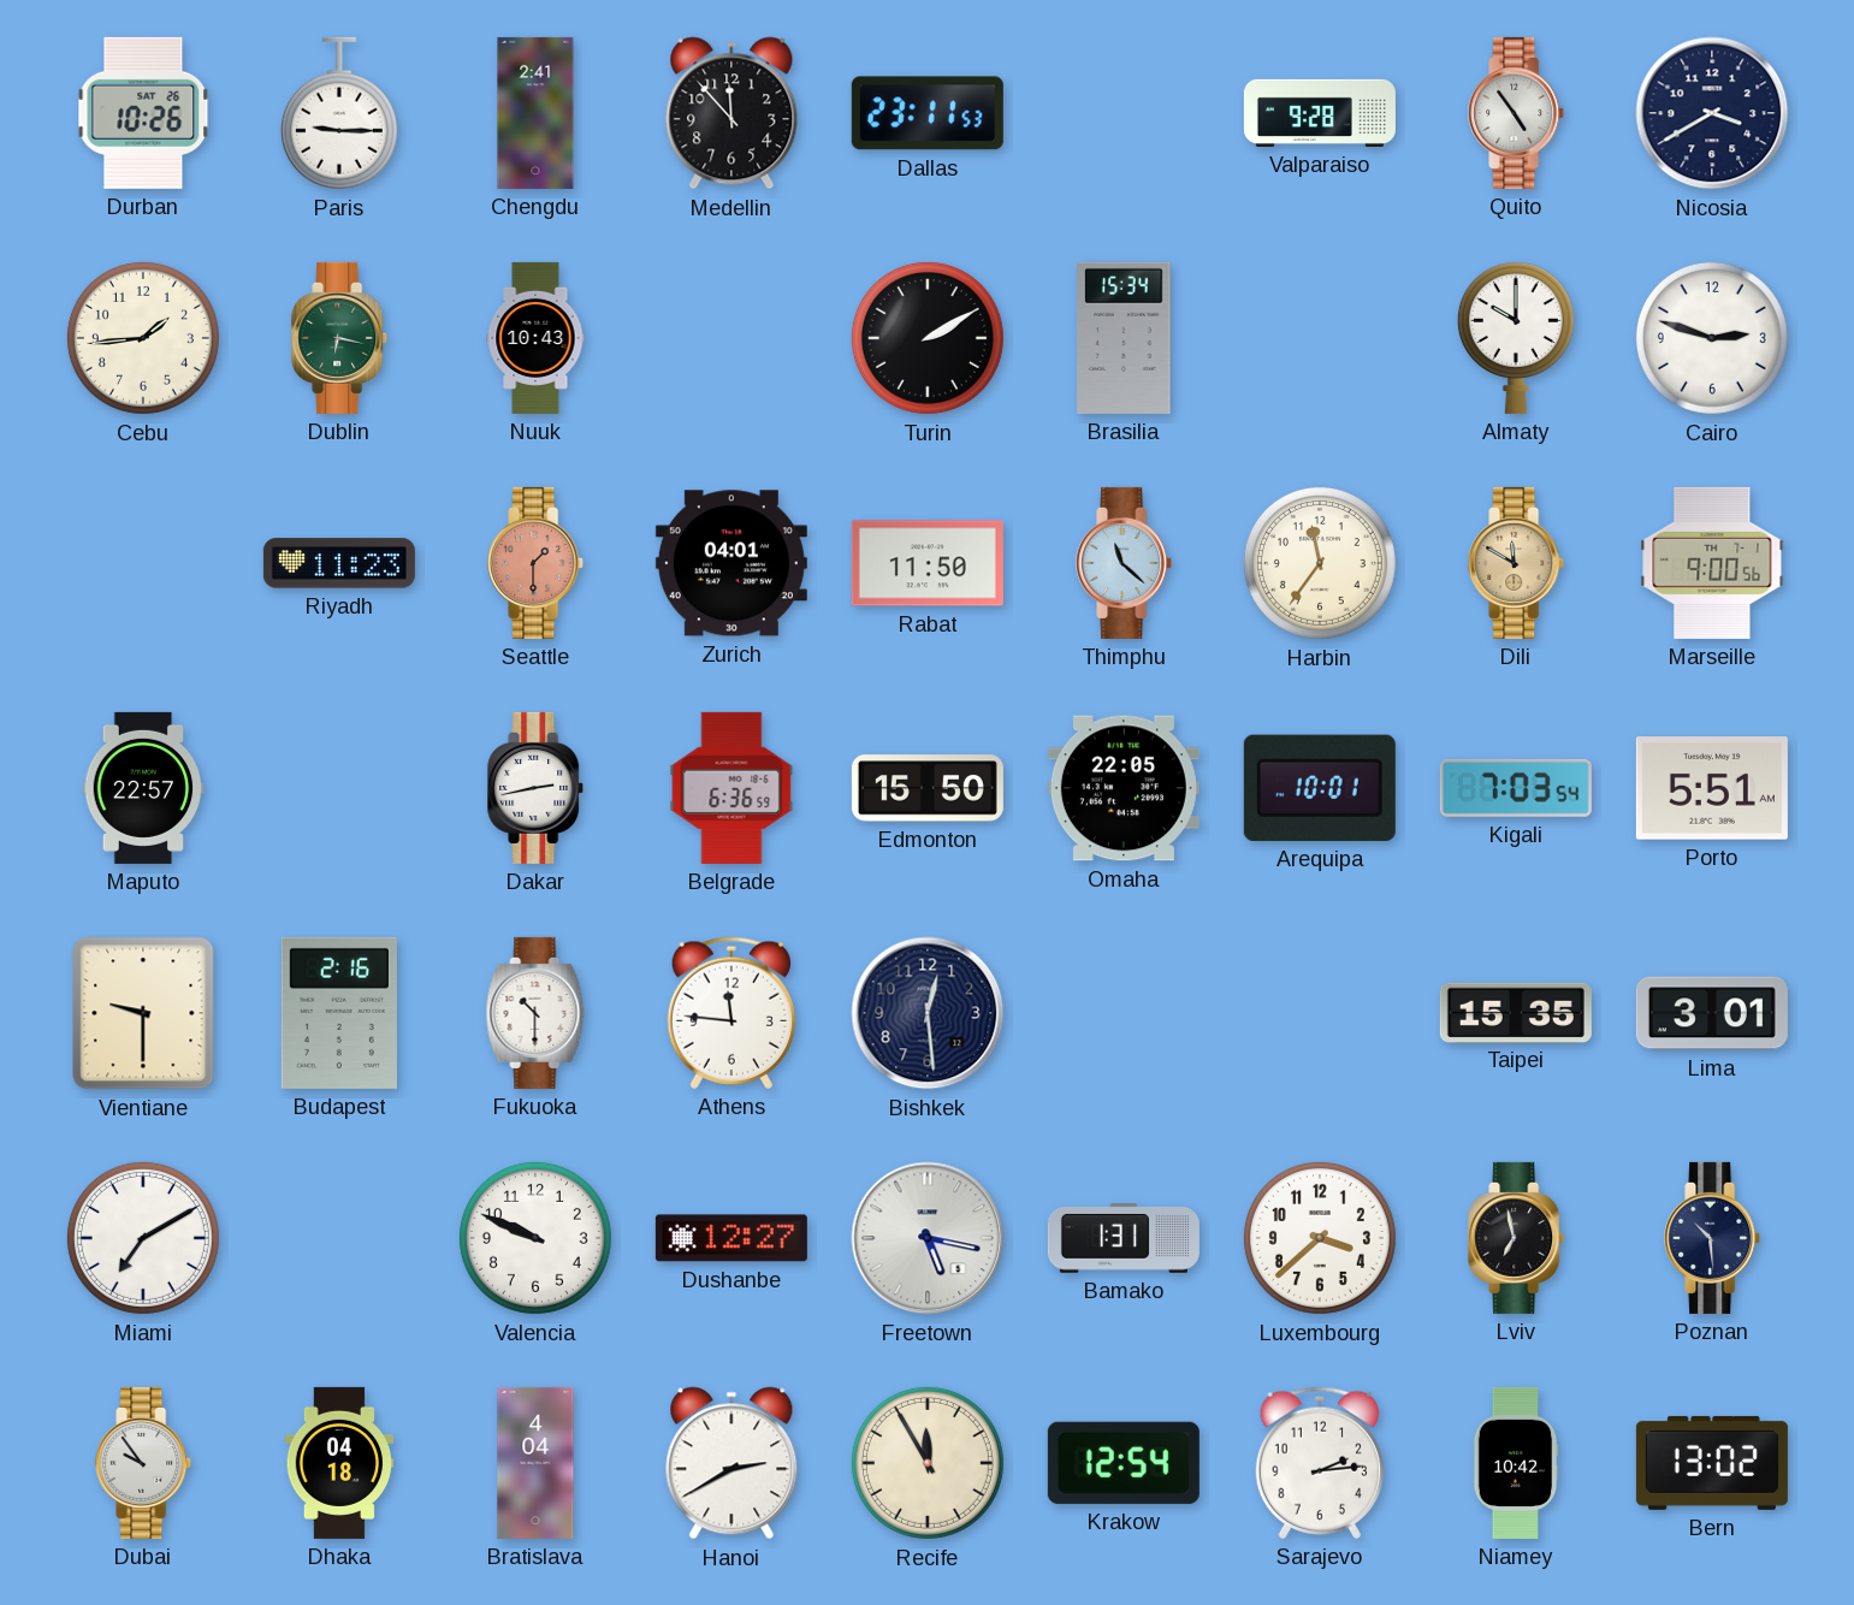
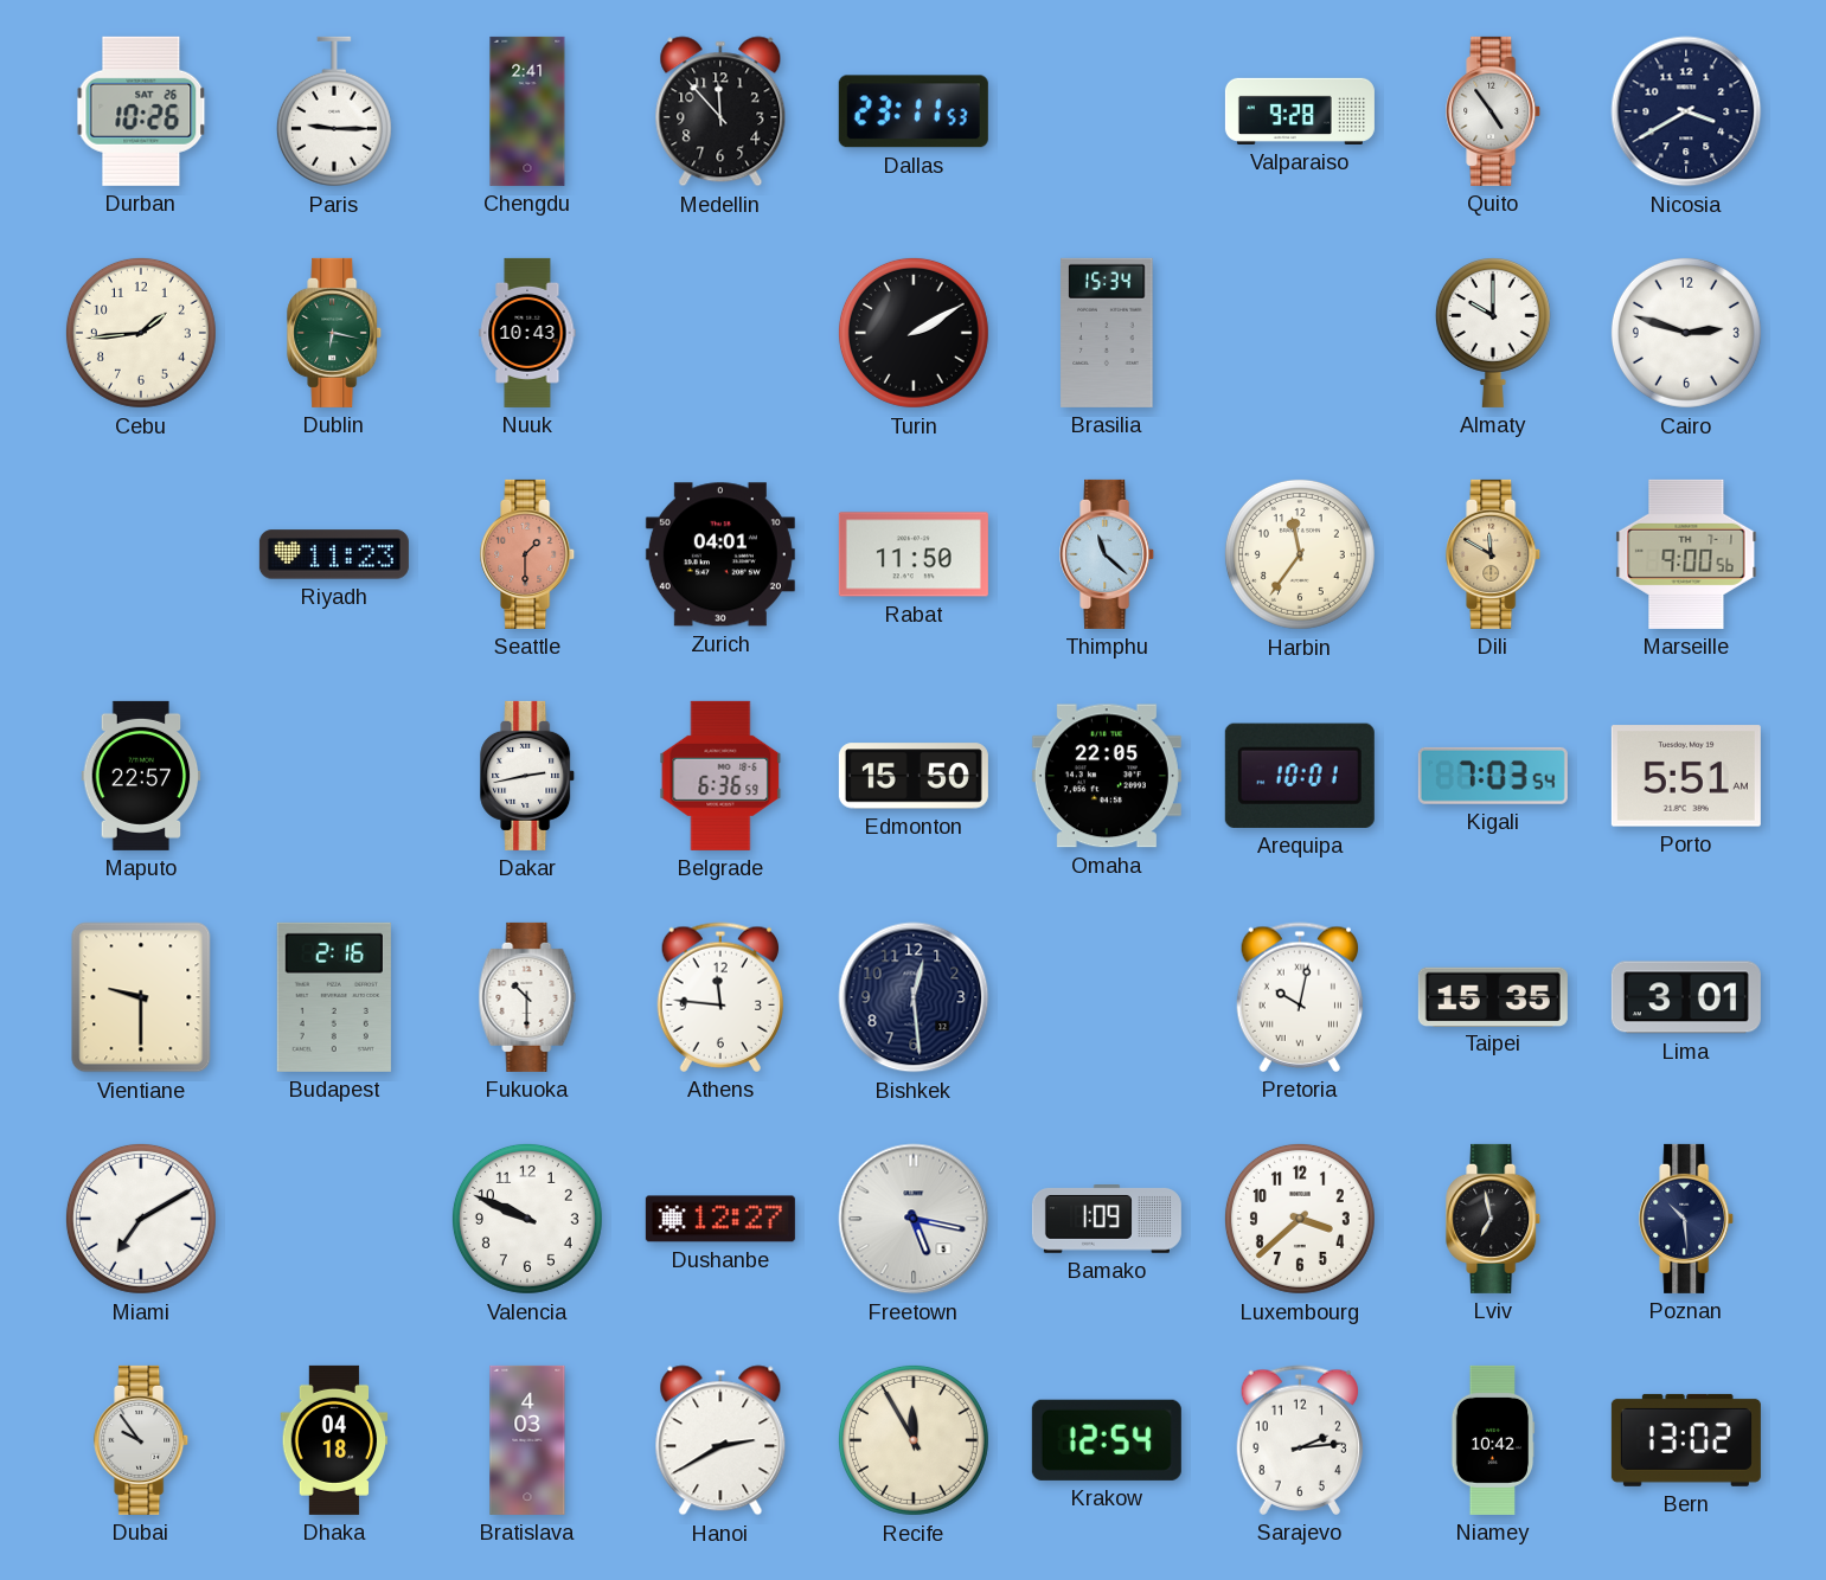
Pretoria: none -> 10:02
Bamako: 1:31 -> 1:09
Bratislava: 4:04 -> 4:03
